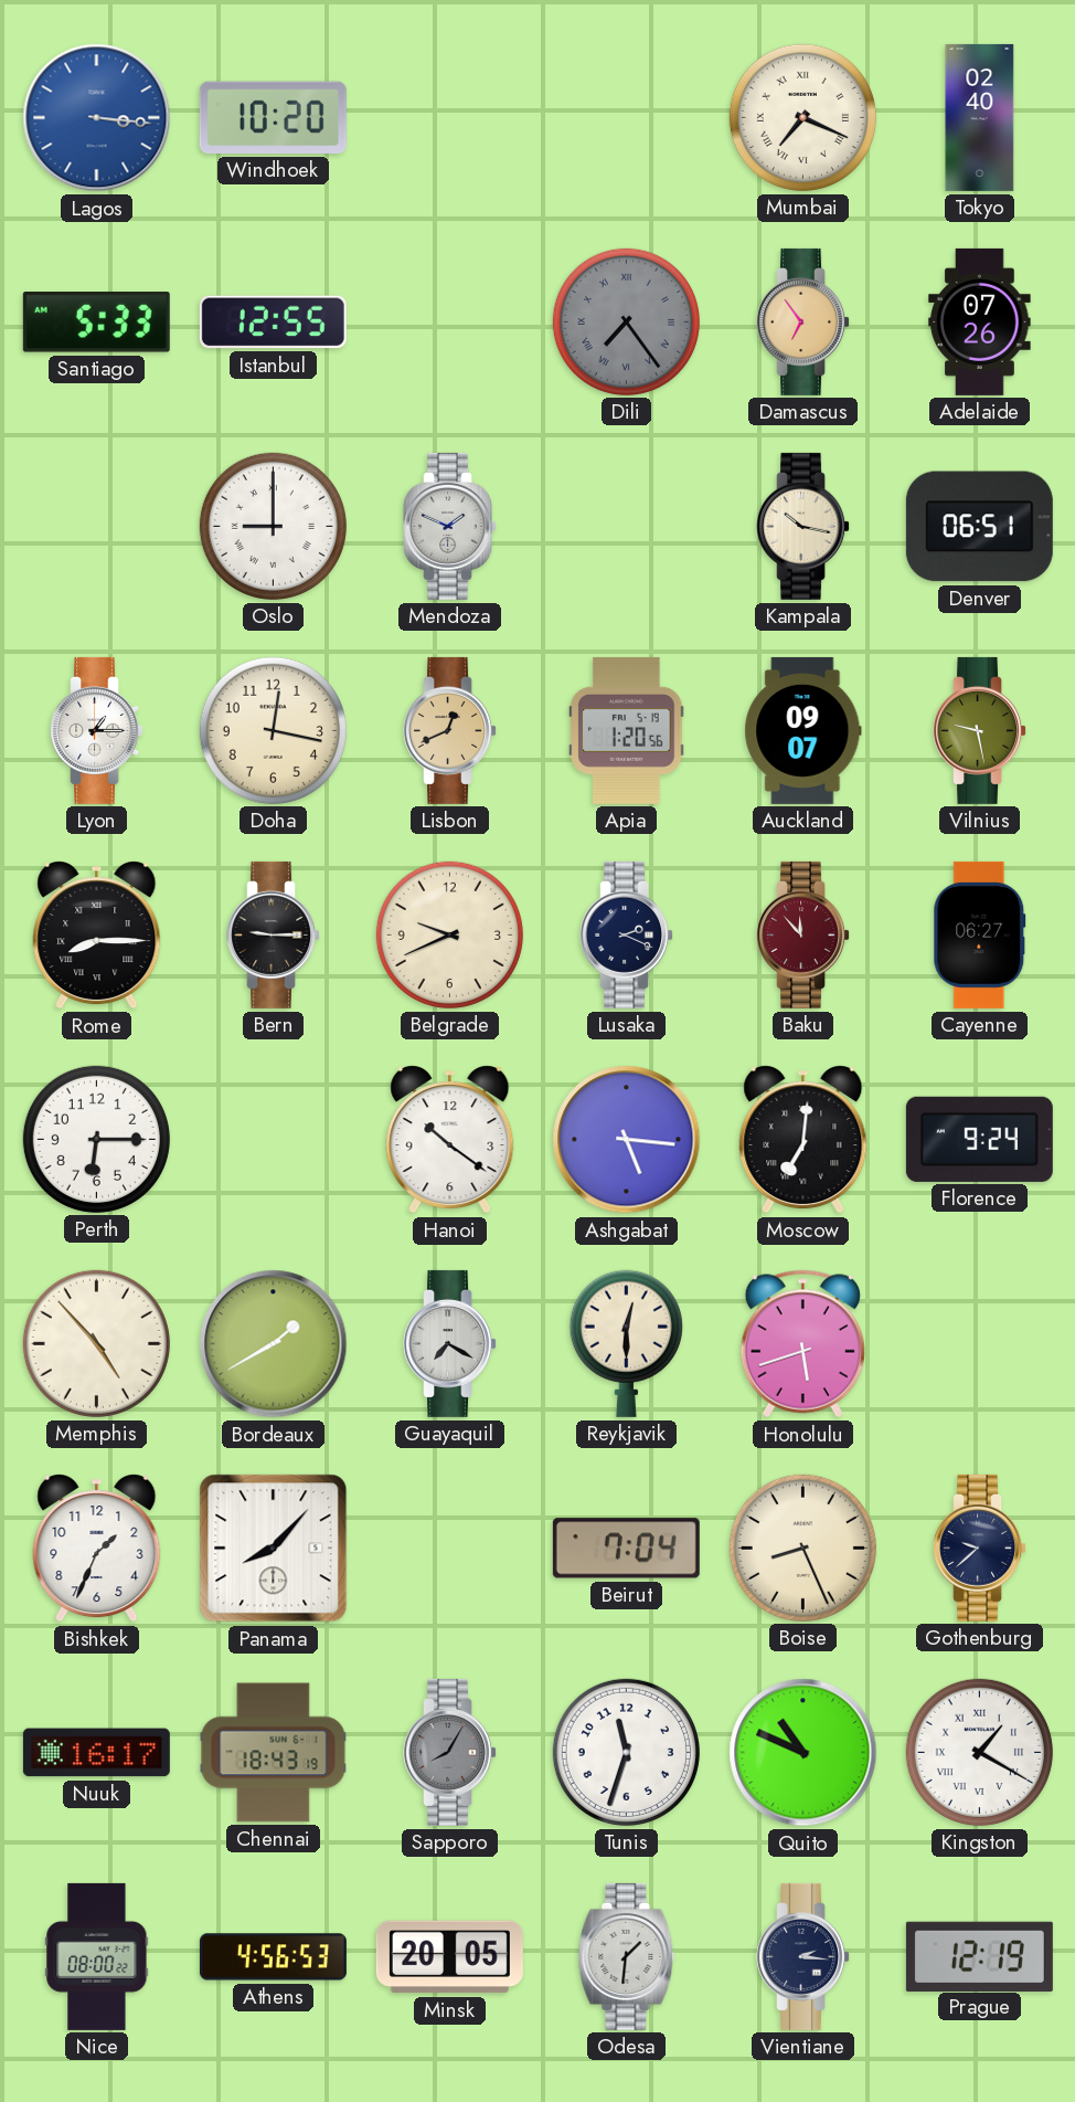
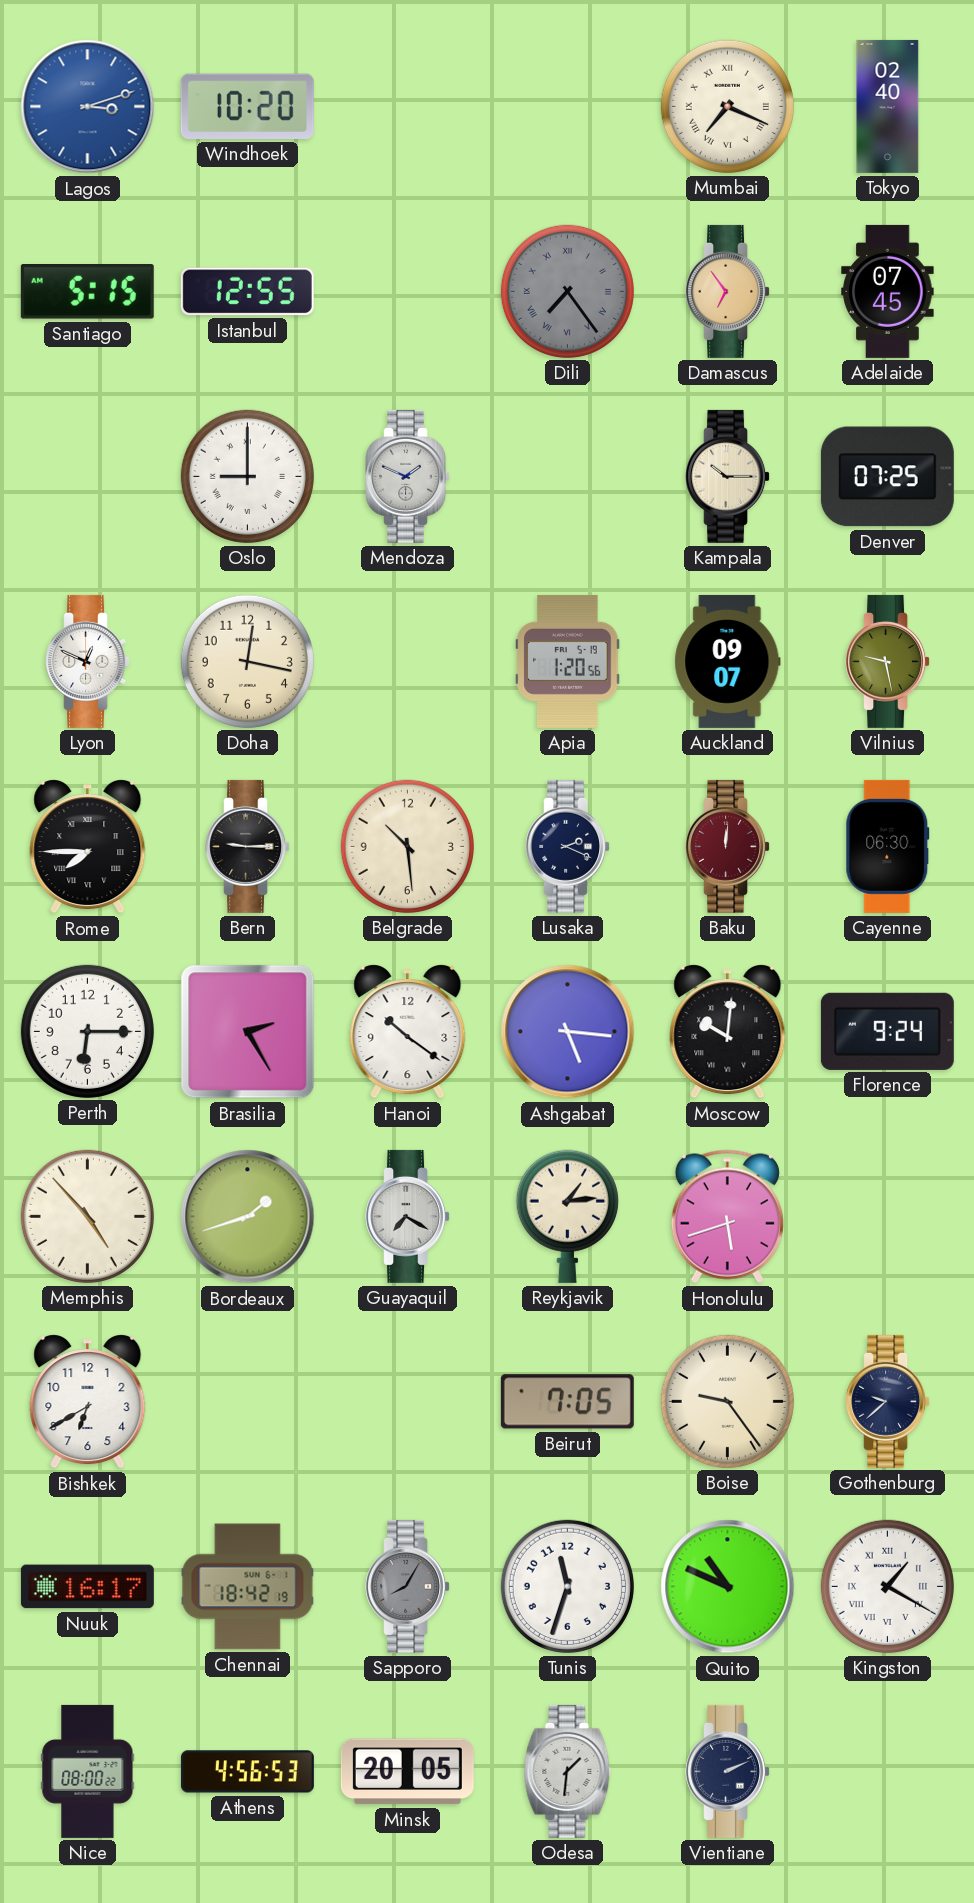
Lagos: 3:16 -> 3:12
Santiago: 5:33 -> 5:15
Adelaide: 07:26 -> 07:45
Kampala: 10:17 -> 10:15
Denver: 06:51 -> 07:25
Lyon: 1:15 -> 12:49
Lisbon: 12:41 -> none
Rome: 8:15 -> 7:45
Belgrade: 9:41 -> 10:29
Baku: 11:53 -> 12:01
Cayenne: 06:27 -> 06:30
Brasilia: none -> 2:25
Moscow: 7:01 -> 10:01
Bordeaux: 1:40 -> 1:42
Reykjavik: 12:30 -> 1:14
Bishkek: 1:34 -> 6:40
Panama: 8:07 -> none
Beirut: 7:04 -> 7:05
Boise: 8:26 -> 9:24
Chennai: 18:43 -> 18:42
Vientiane: 2:16 -> 2:11
Prague: 12:19 -> none
